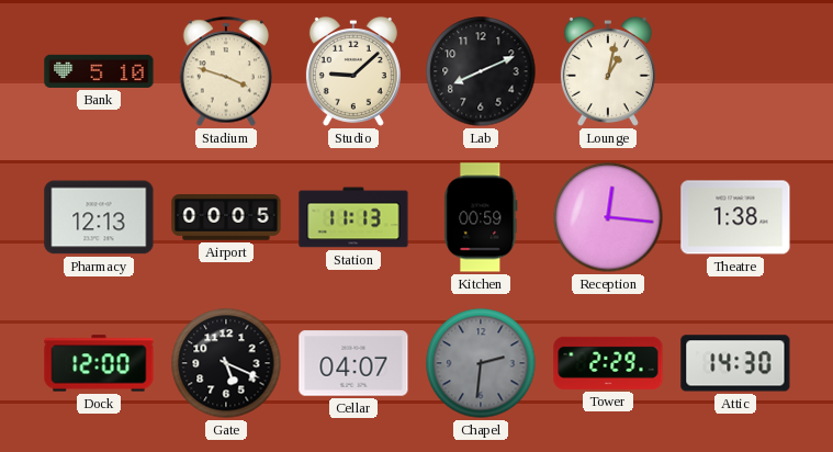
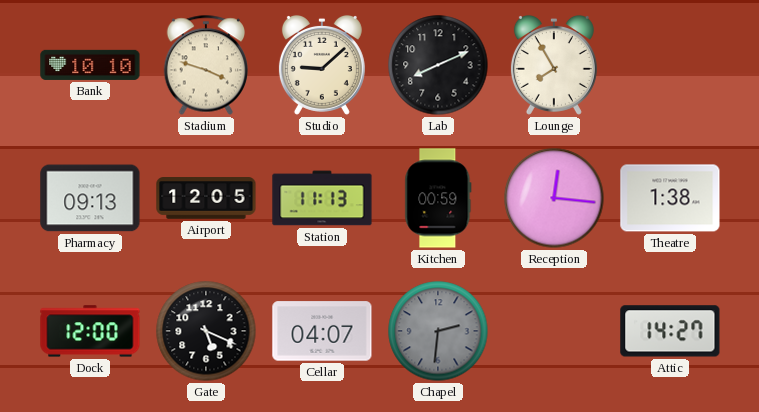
Bank: 5:10 -> 10:10
Lounge: 1:02 -> 7:55
Pharmacy: 12:13 -> 09:13
Airport: 00:05 -> 12:05
Tower: 2:29 -> none
Attic: 14:30 -> 14:27
